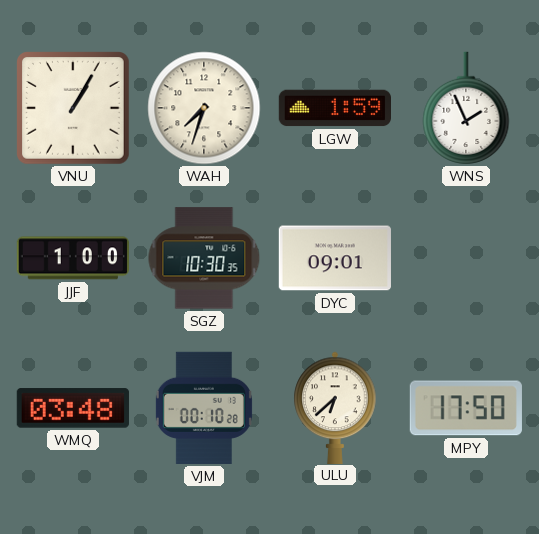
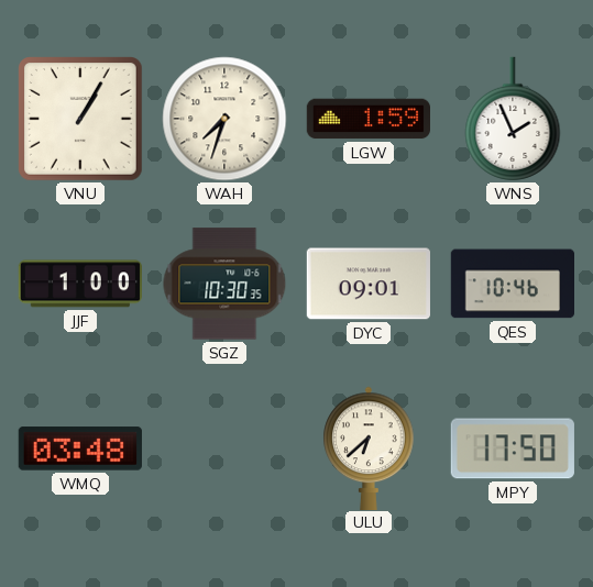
QES: none -> 10:46
VJM: 00:10 -> none
